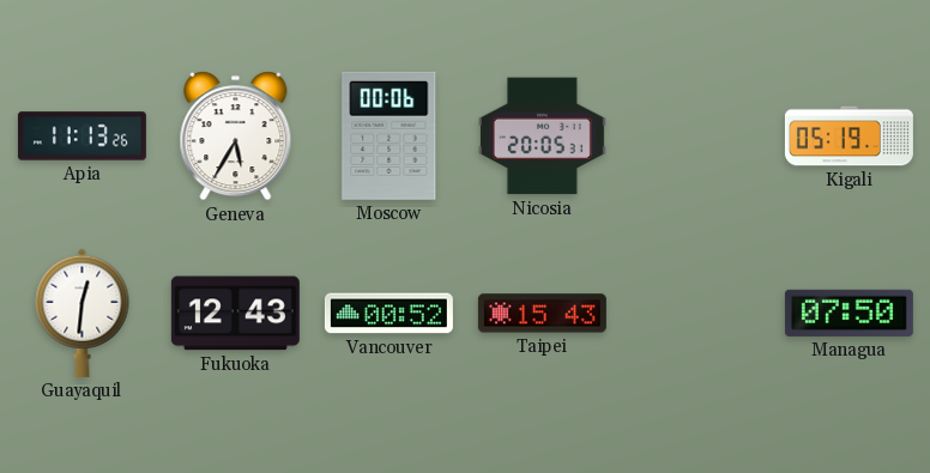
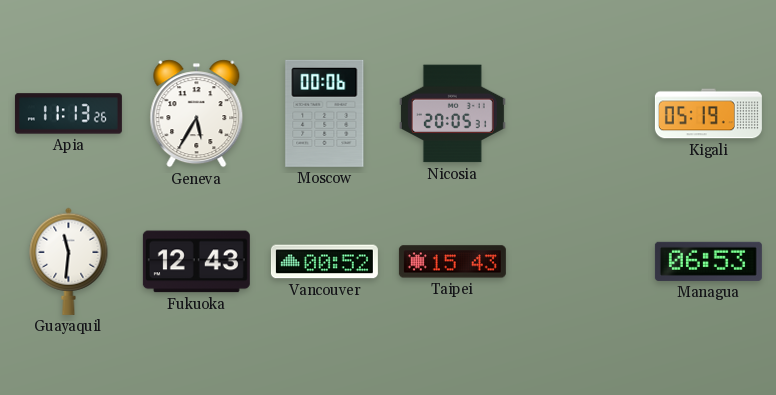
Guayaquil: 12:31 -> 11:31
Managua: 07:50 -> 06:53
